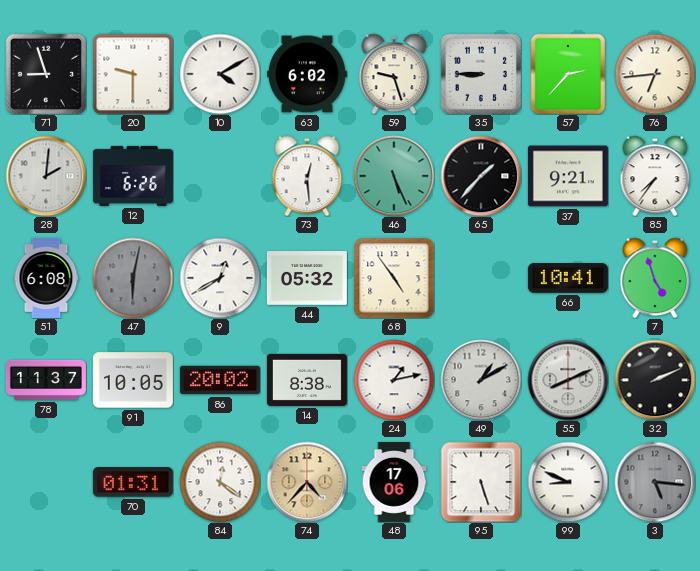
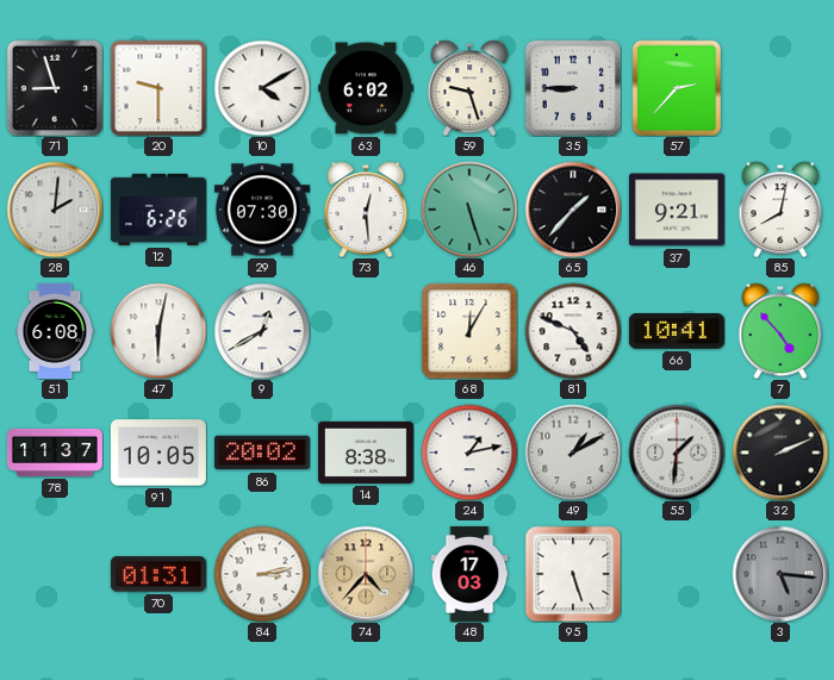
76: 6:44 -> none
29: none -> 07:30
46: 5:26 -> 5:27
85: 7:36 -> 8:02
47 dial: grey -> white
44: 05:32 -> none
68: 4:54 -> 12:05
81: none -> 4:49
7: 4:57 -> 4:53
55: 8:11 -> 1:31
84: 12:21 -> 3:13
48: 17:06 -> 17:03
99: 8:49 -> none
